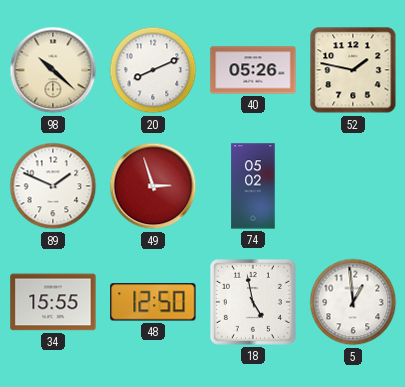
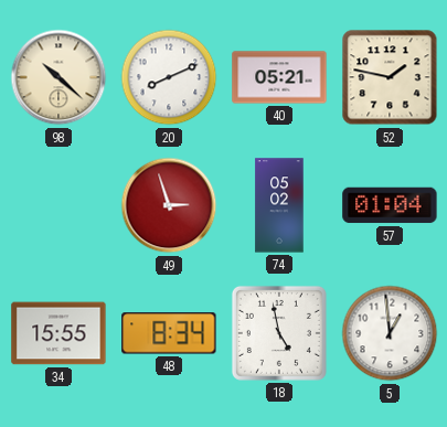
40: 05:26 -> 05:21
89: 1:49 -> none
57: none -> 01:04
48: 12:50 -> 8:34
